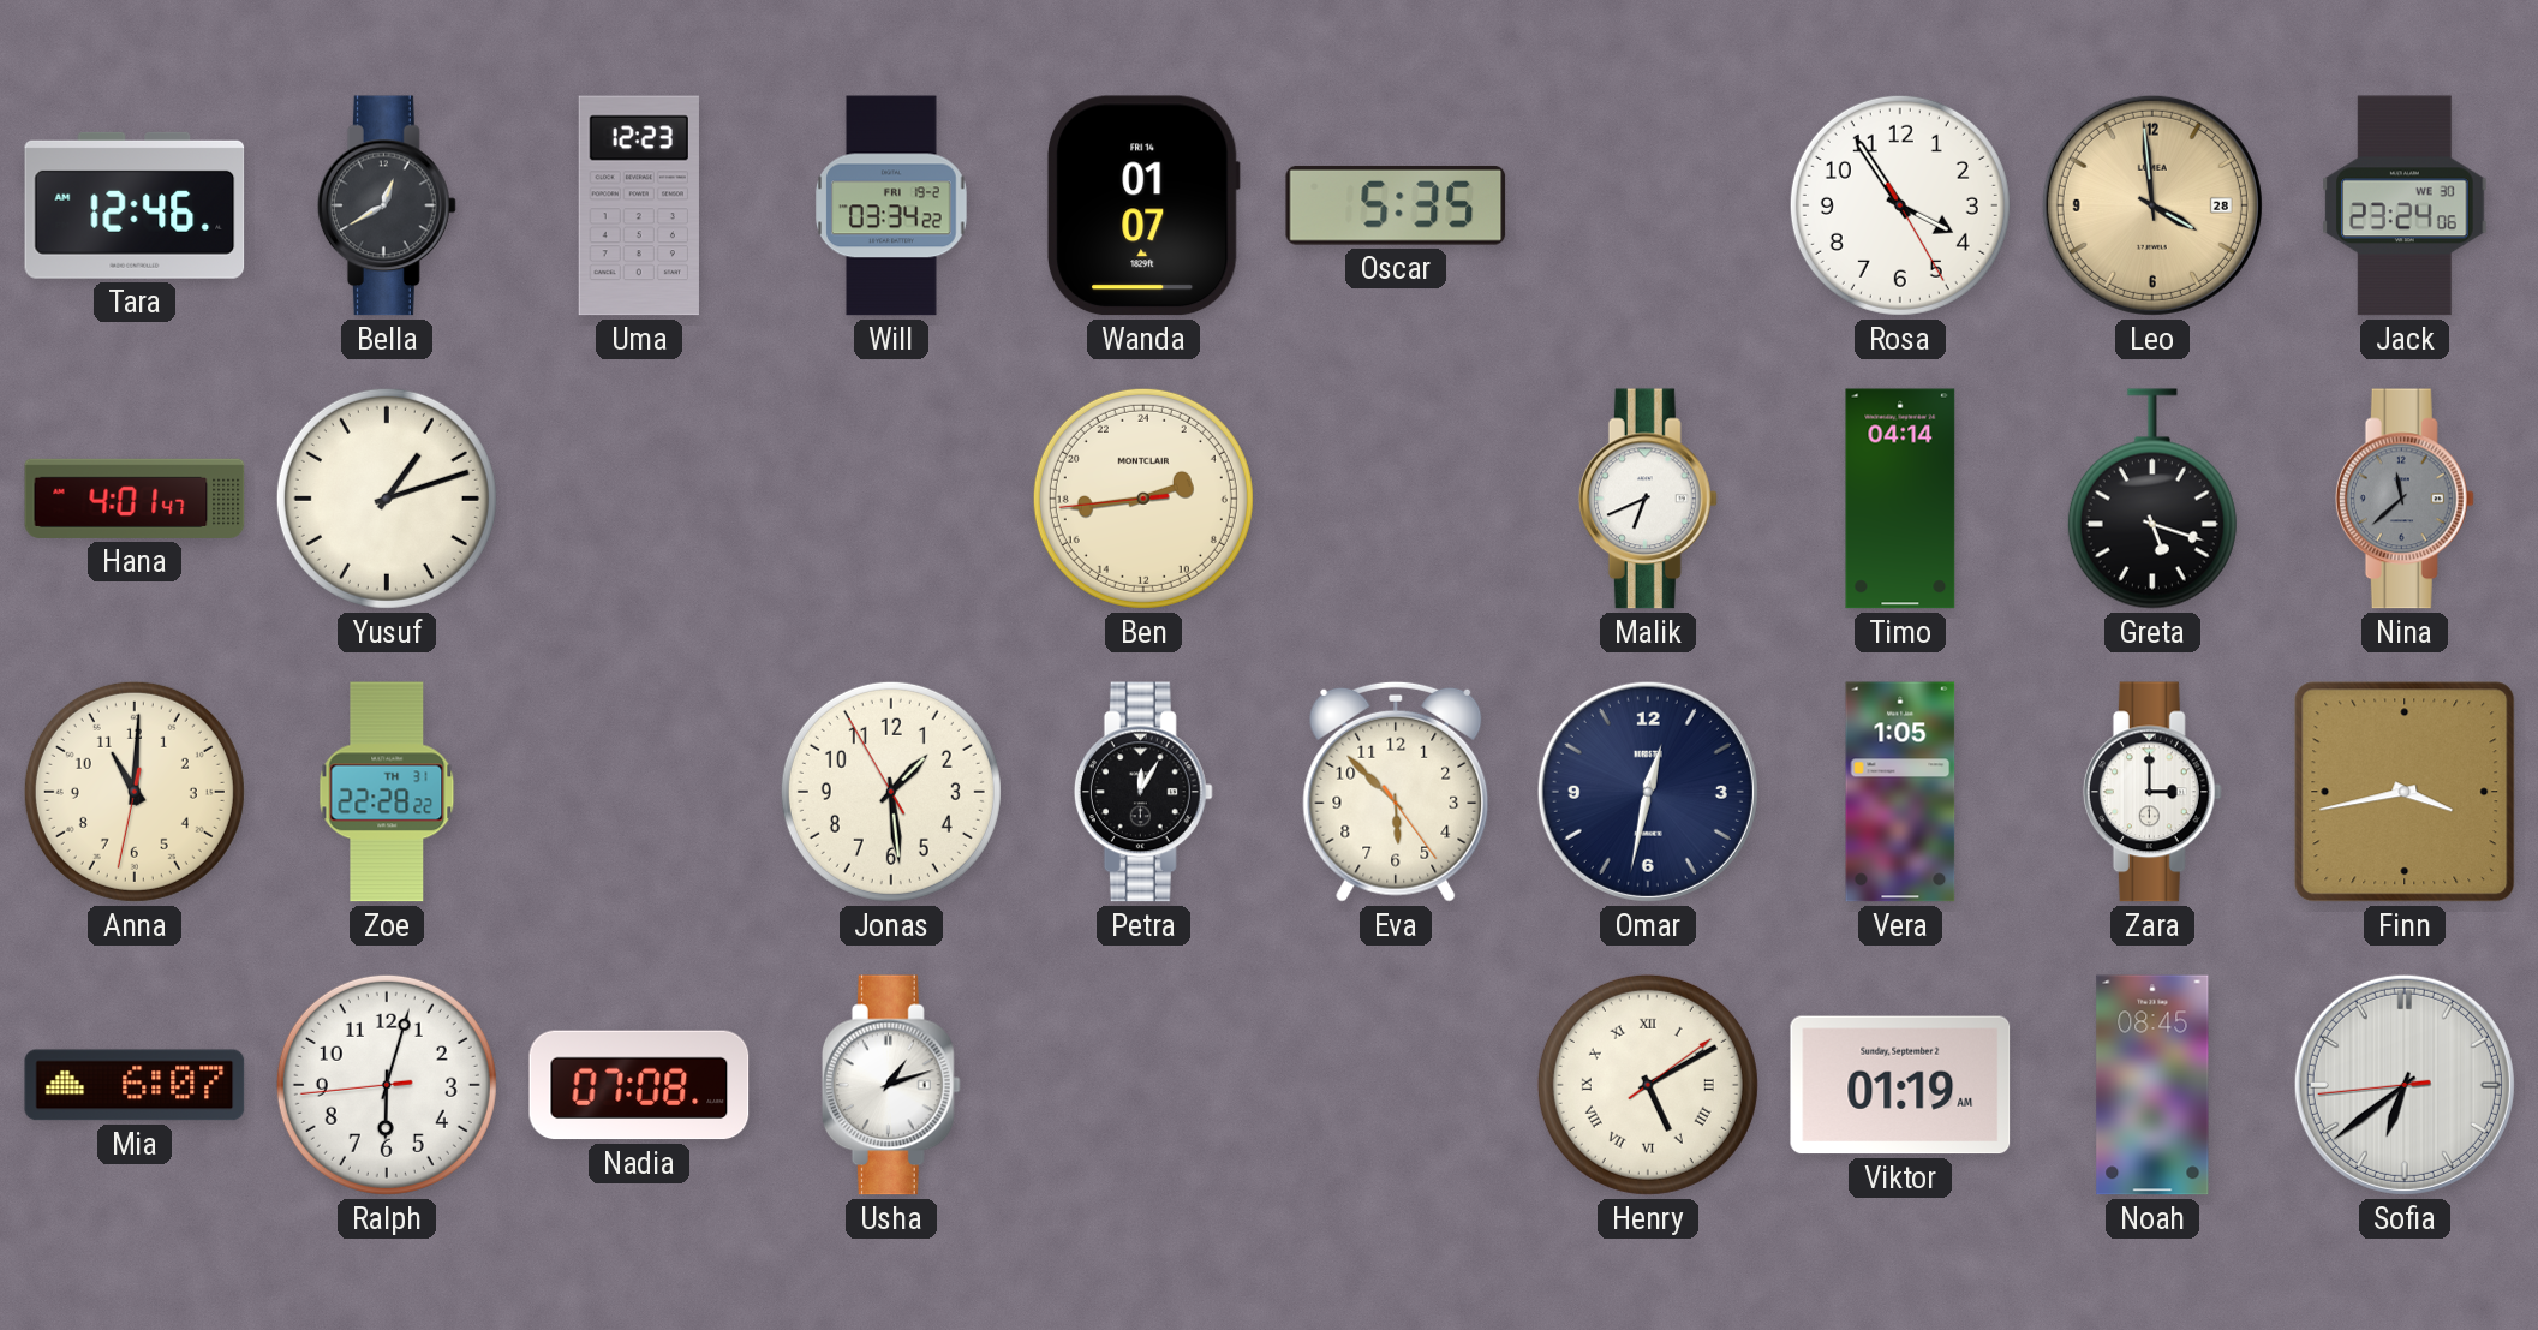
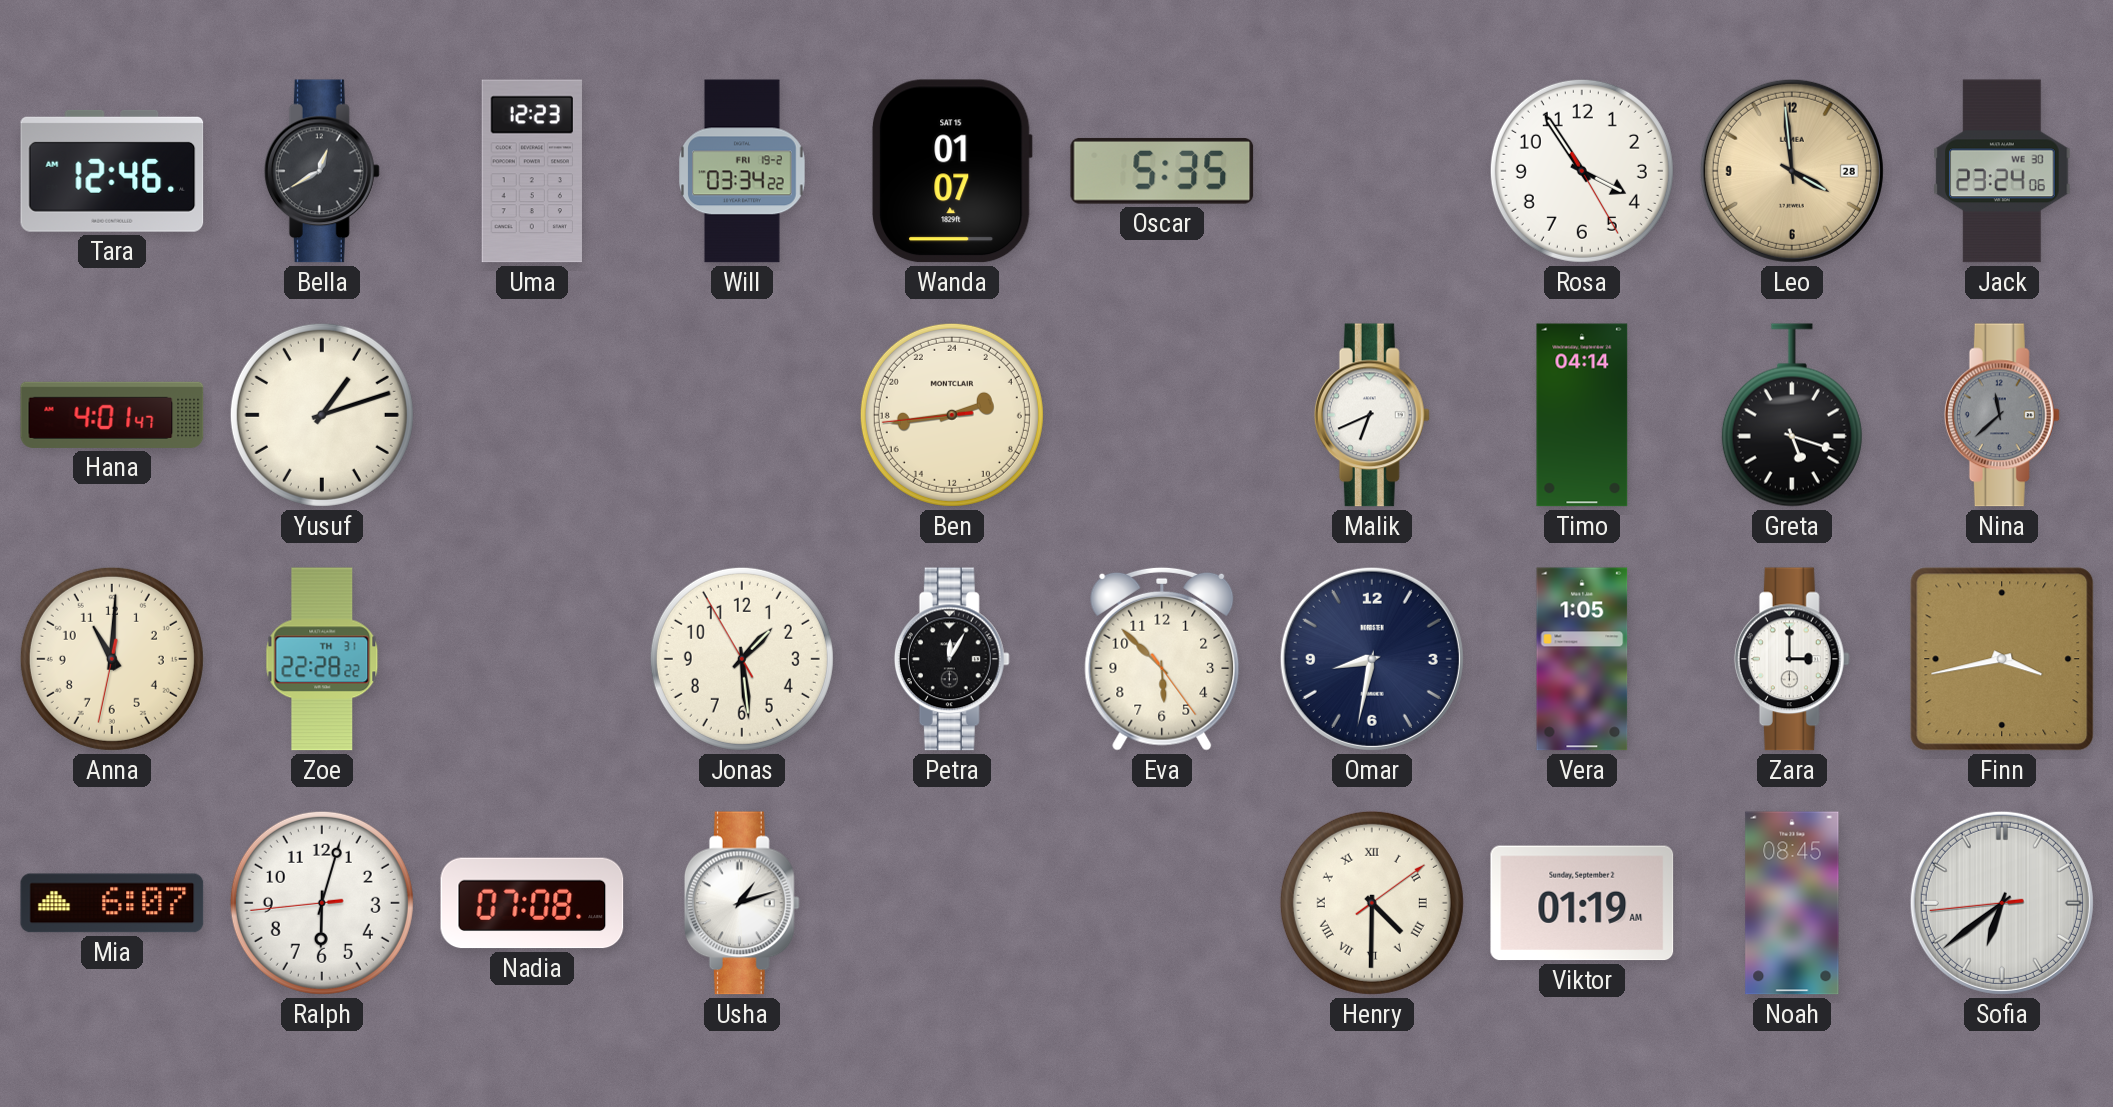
Wanda date: FRI 14 -> SAT 15
Omar: 12:32 -> 8:32
Henry: 5:10 -> 4:30
